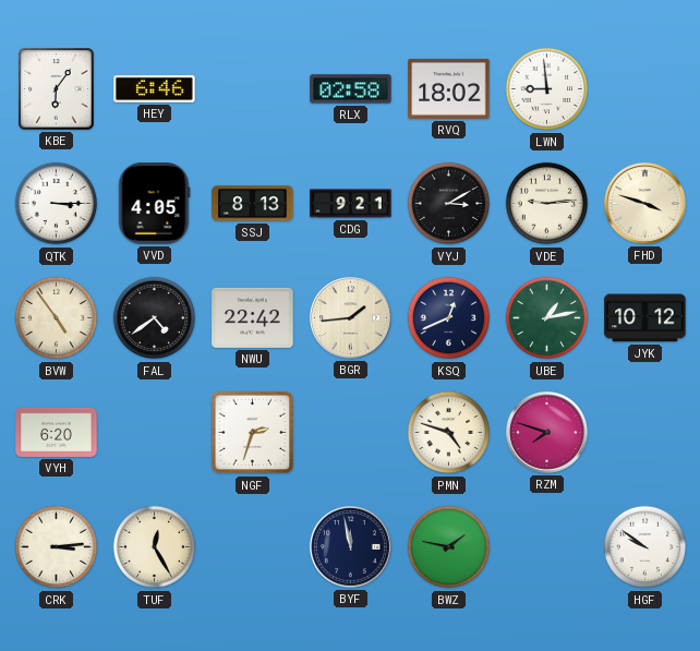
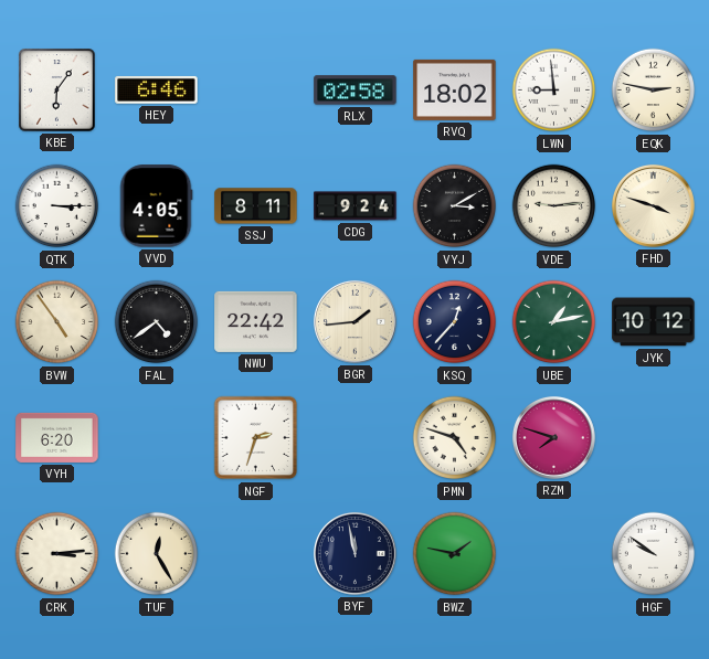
EQK: none -> 2:47
SSJ: 8:13 -> 8:11
CDG: 9:21 -> 9:24
KSQ: 12:41 -> 12:37
